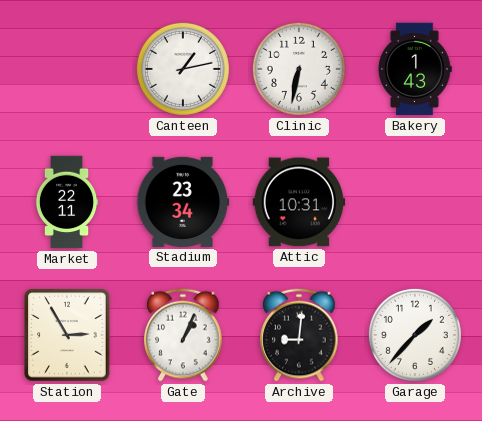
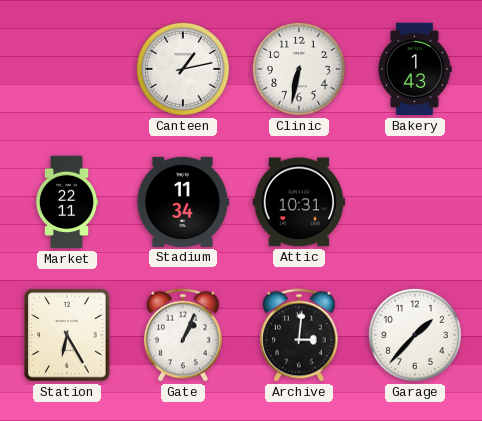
Stadium: 23:34 -> 11:34
Station: 2:55 -> 6:25
Archive: 9:01 -> 3:01
